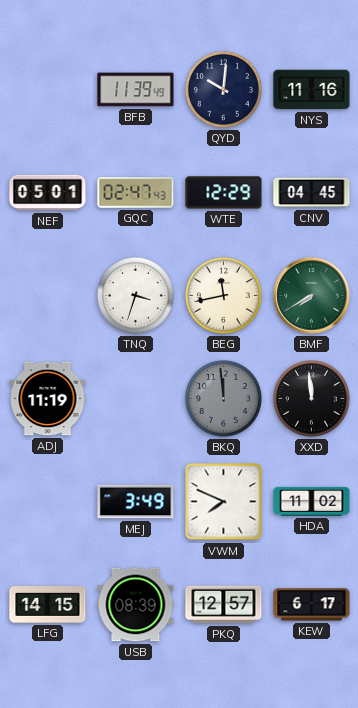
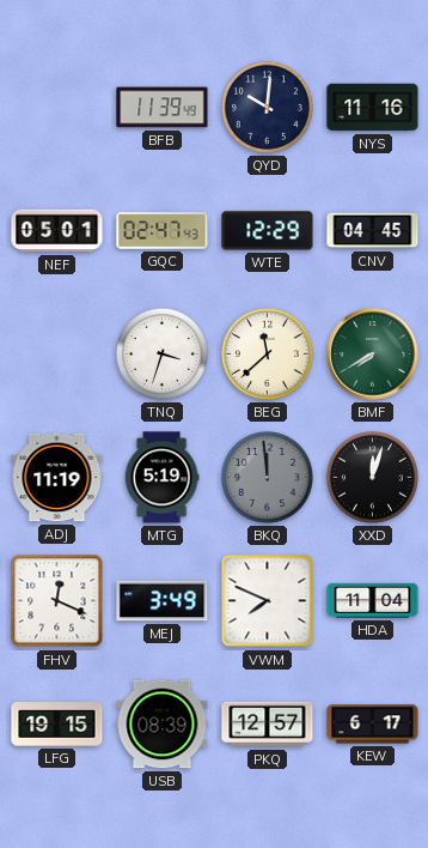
BEG: 11:43 -> 11:38
MTG: none -> 5:19
XXD: 11:59 -> 12:03
FHV: none -> 12:19
HDA: 11:02 -> 11:04
LFG: 14:15 -> 19:15
